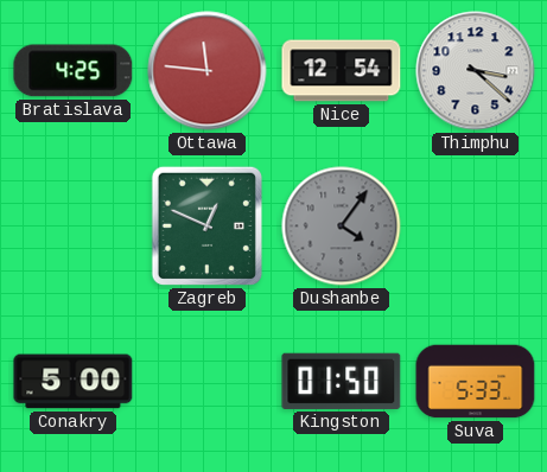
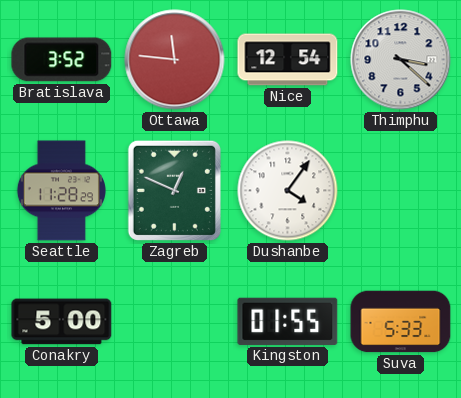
Bratislava: 4:25 -> 3:52
Seattle: none -> 11:28
Dushanbe dial: grey -> white
Kingston: 01:50 -> 01:55
